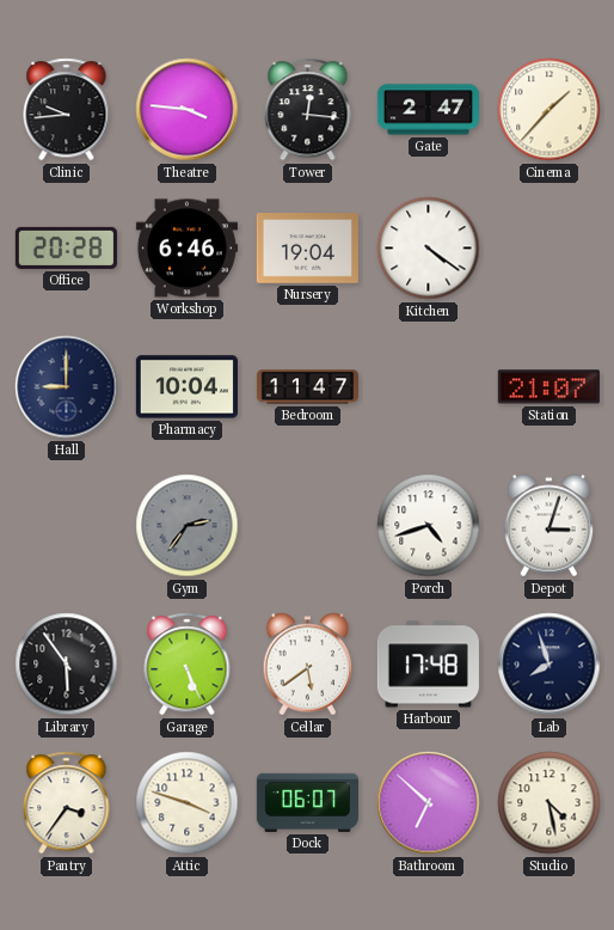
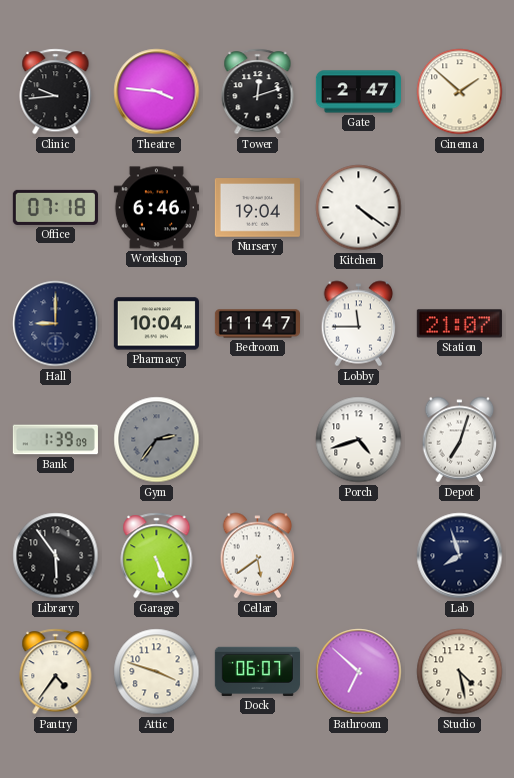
Tower: 12:16 -> 12:12
Cinema: 1:37 -> 1:52
Office: 20:28 -> 07:18
Lobby: none -> 11:45
Bank: none -> 1:39
Depot: 3:03 -> 7:03
Harbour: 17:48 -> none
Pantry: 3:36 -> 4:36
